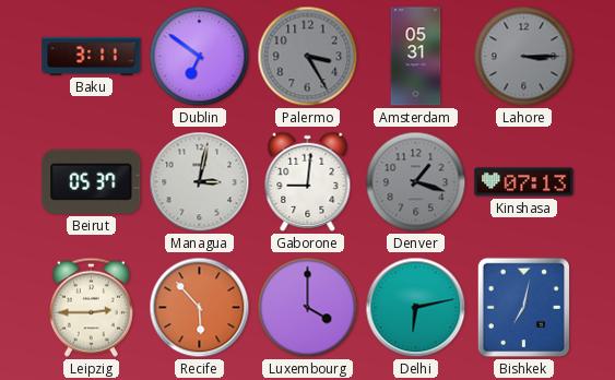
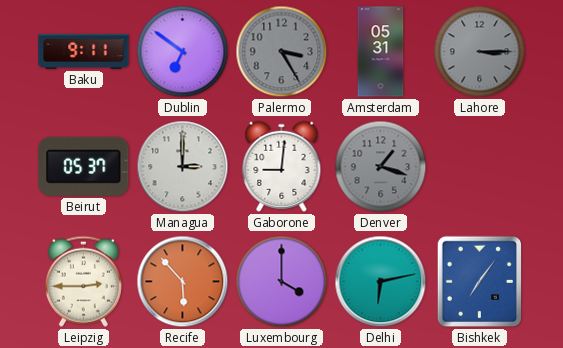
Baku: 3:11 -> 9:11
Managua: 3:02 -> 3:00
Kinshasa: 07:13 -> none
Bishkek: 7:02 -> 7:06
